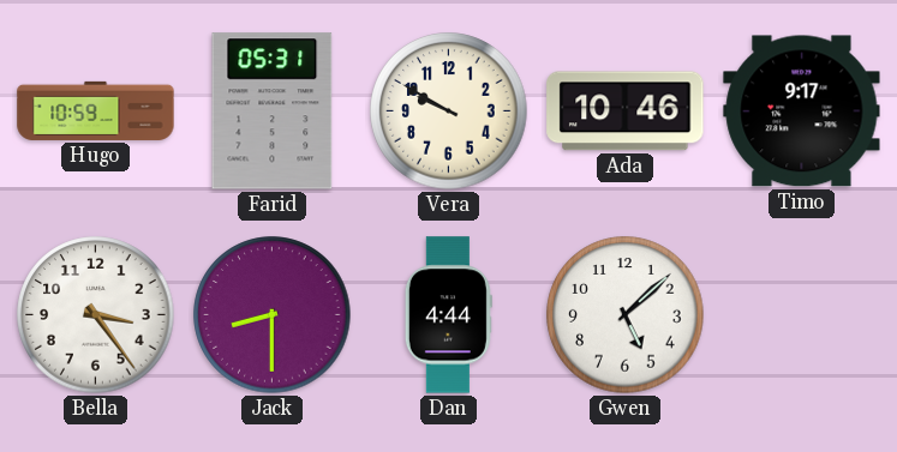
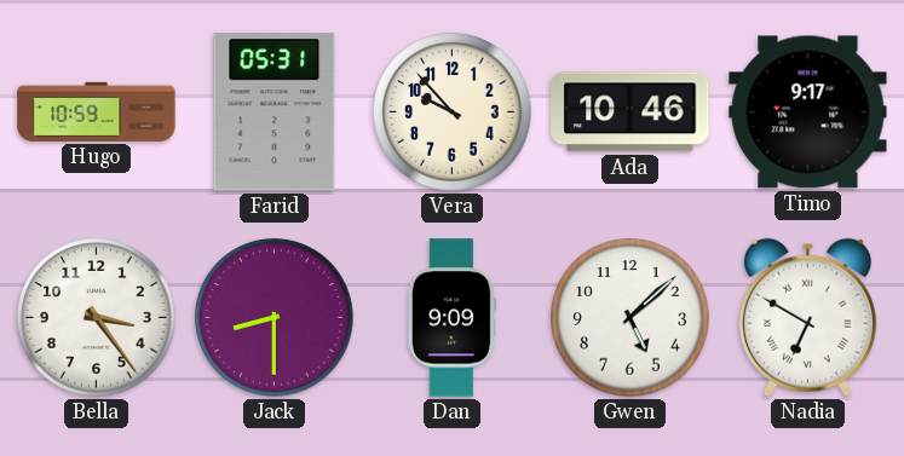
Vera: 9:50 -> 9:53
Dan: 4:44 -> 9:09
Nadia: none -> 6:50
